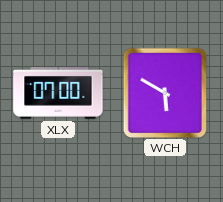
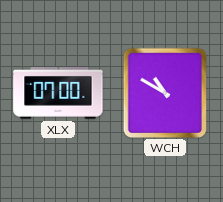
WCH: 5:50 -> 10:50
